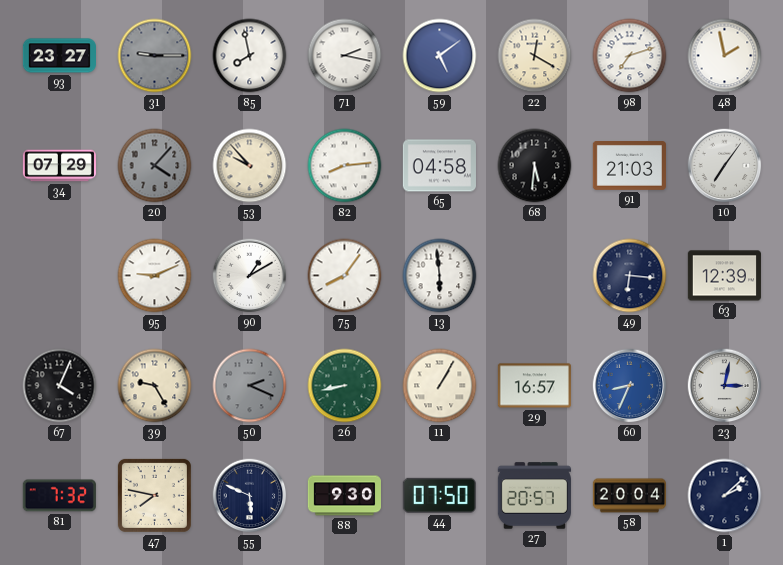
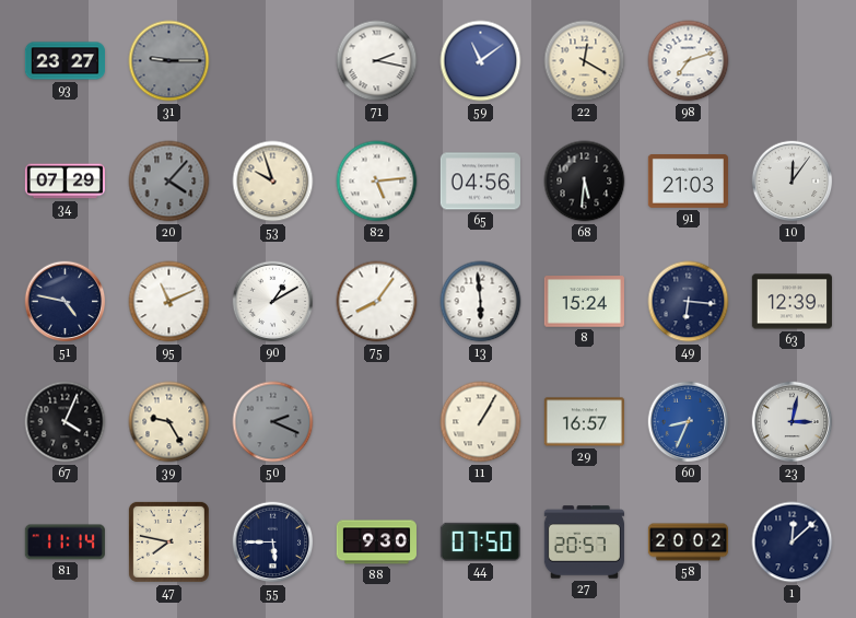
85: 7:58 -> none
59: 5:09 -> 11:09
48: 1:58 -> none
53: 9:53 -> 9:57
82: 8:14 -> 5:14
65: 04:58 -> 04:56
10: 7:06 -> 12:06
51: none -> 4:47
95: 9:11 -> 11:11
8: none -> 15:24
26: 8:43 -> none
81: 7:32 -> 11:14
55: 5:49 -> 5:45
58: 20:04 -> 20:02
1: 2:08 -> 12:08
